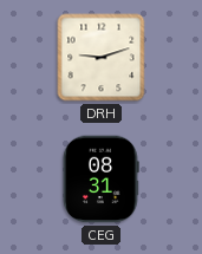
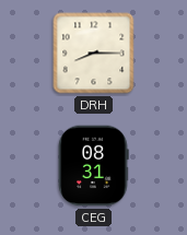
DRH: 9:12 -> 8:15
